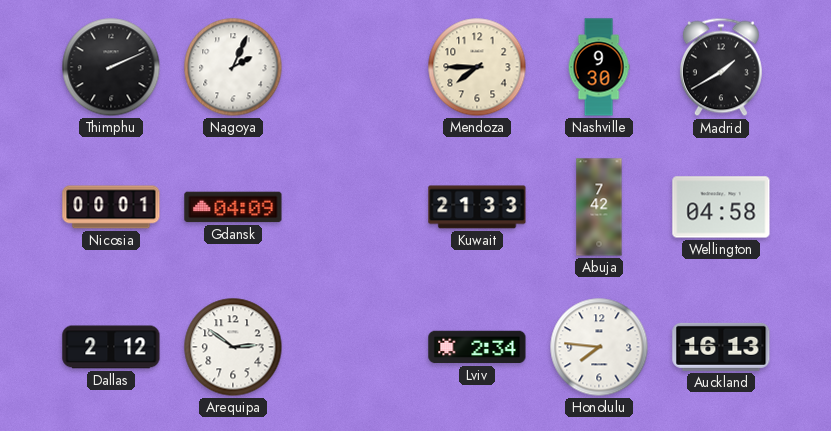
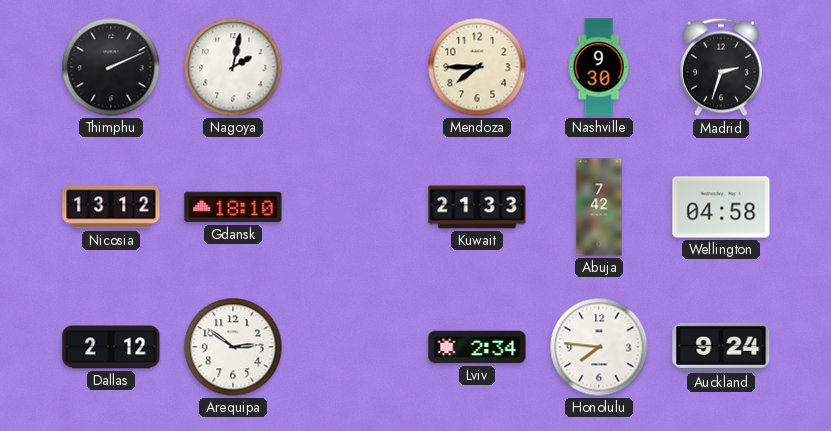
Nagoya: 2:04 -> 2:02
Madrid: 1:40 -> 2:33
Nicosia: 00:01 -> 13:12
Gdansk: 04:09 -> 18:10
Auckland: 16:13 -> 9:24
